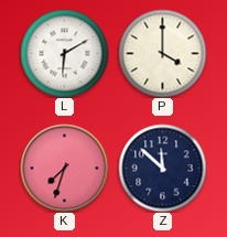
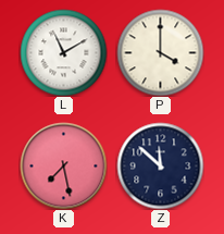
L: 6:10 -> 11:10
K: 7:33 -> 7:28
